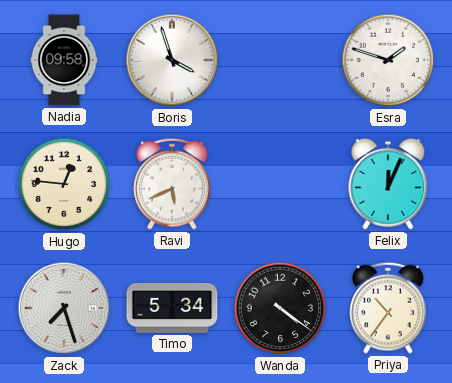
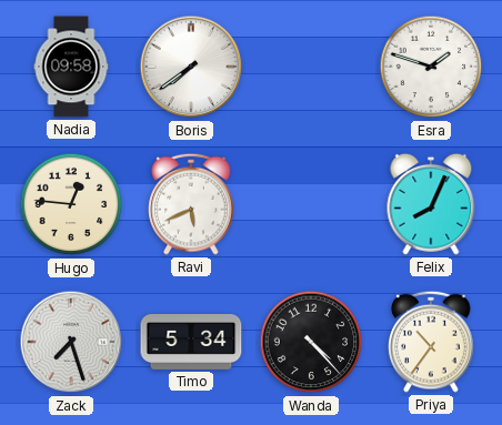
Boris: 3:57 -> 7:39
Felix: 12:04 -> 8:04
Wanda: 4:21 -> 4:23
